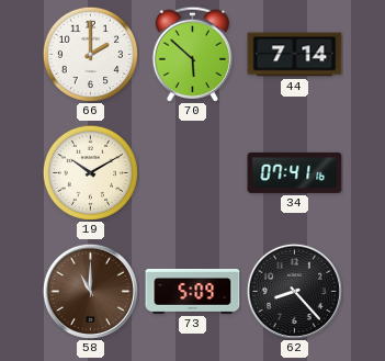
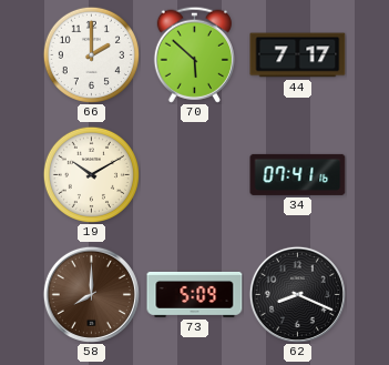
44: 7:14 -> 7:17
58: 11:00 -> 8:00
62: 8:23 -> 8:19
